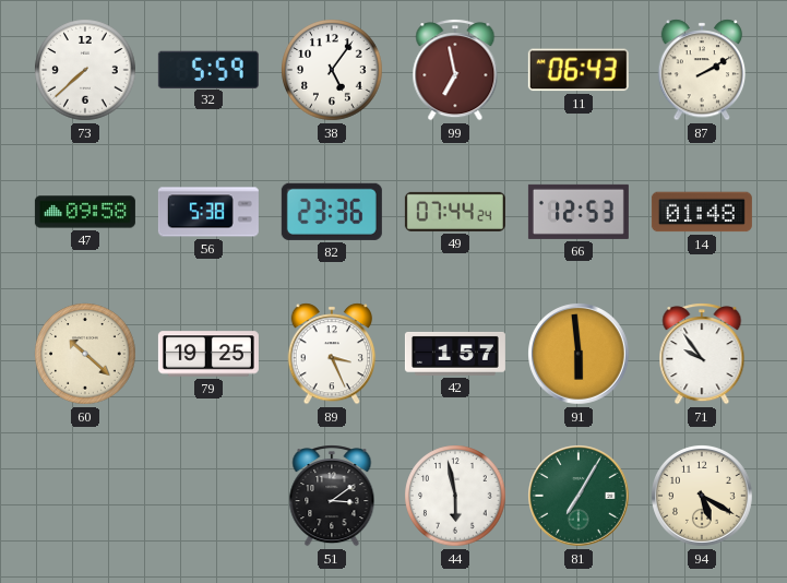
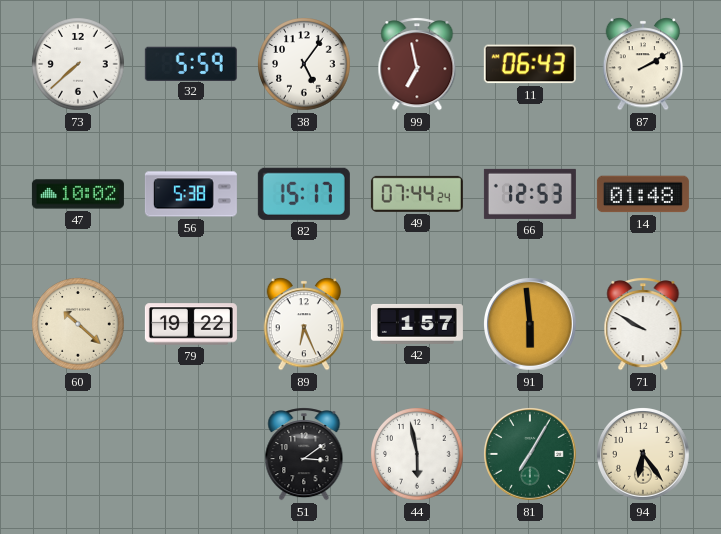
47: 09:58 -> 10:02
82: 23:36 -> 15:17
79: 19:25 -> 19:22
89: 3:26 -> 6:26
71: 9:54 -> 9:50
94: 5:20 -> 6:24
